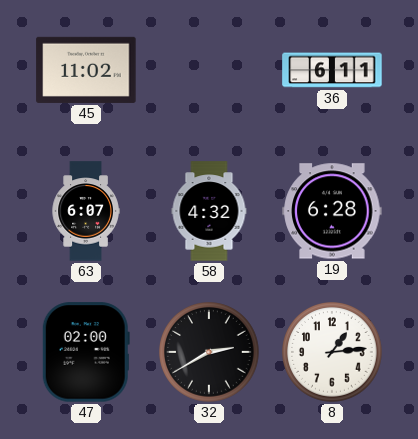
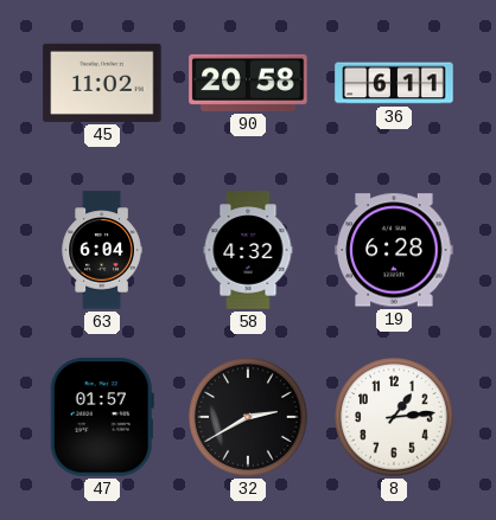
90: none -> 20:58
63: 6:07 -> 6:04
47: 02:00 -> 01:57
